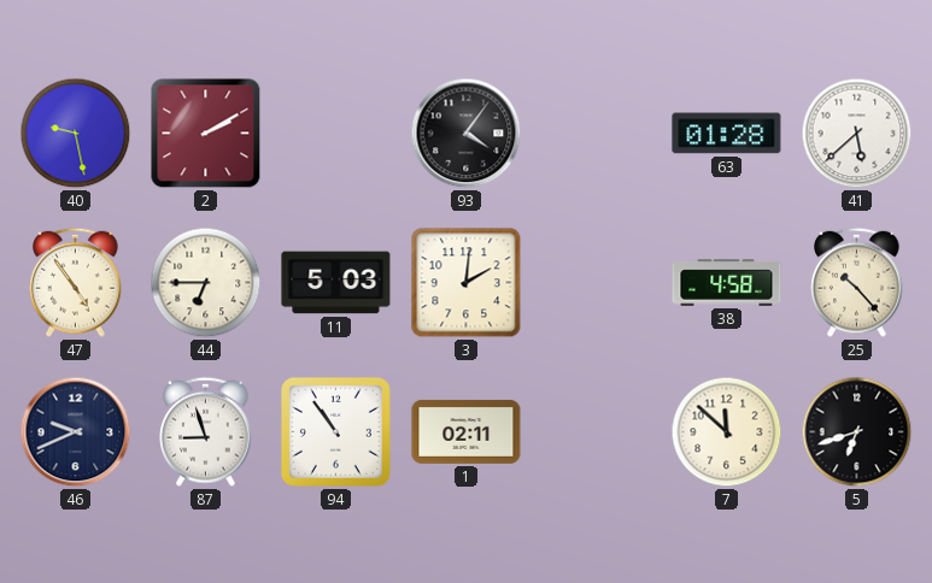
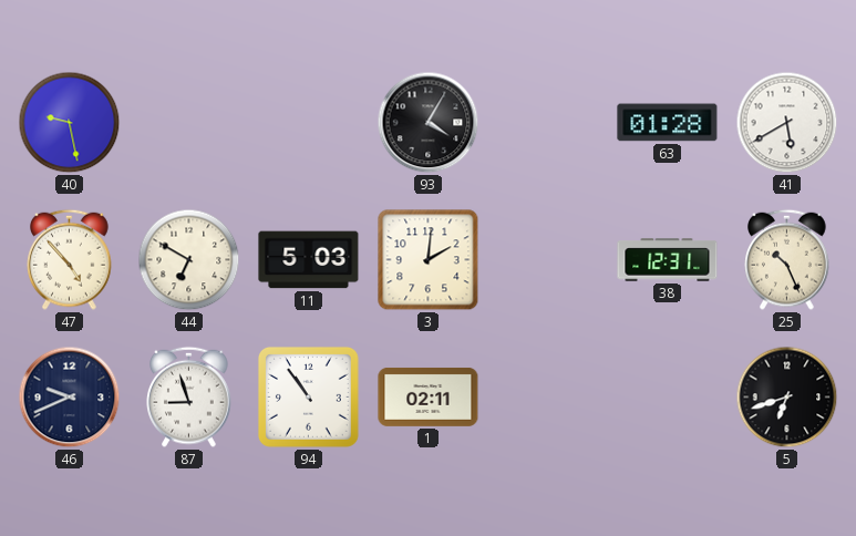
2: 2:10 -> none
93: 4:06 -> 4:05
41: 5:38 -> 5:40
47: 4:54 -> 4:53
44: 6:45 -> 6:50
38: 4:58 -> 12:31
25: 10:23 -> 10:26
7: 11:52 -> none
